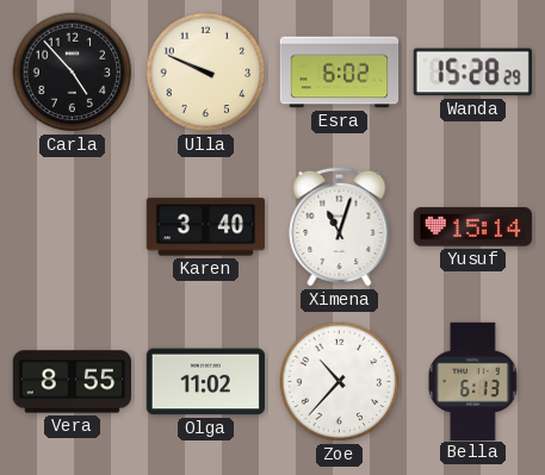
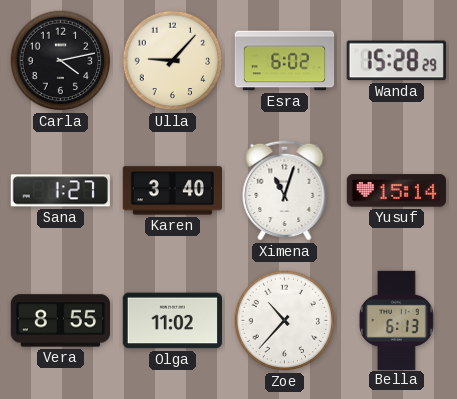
Carla: 4:53 -> 4:13
Ulla: 9:49 -> 9:07
Sana: none -> 1:27
